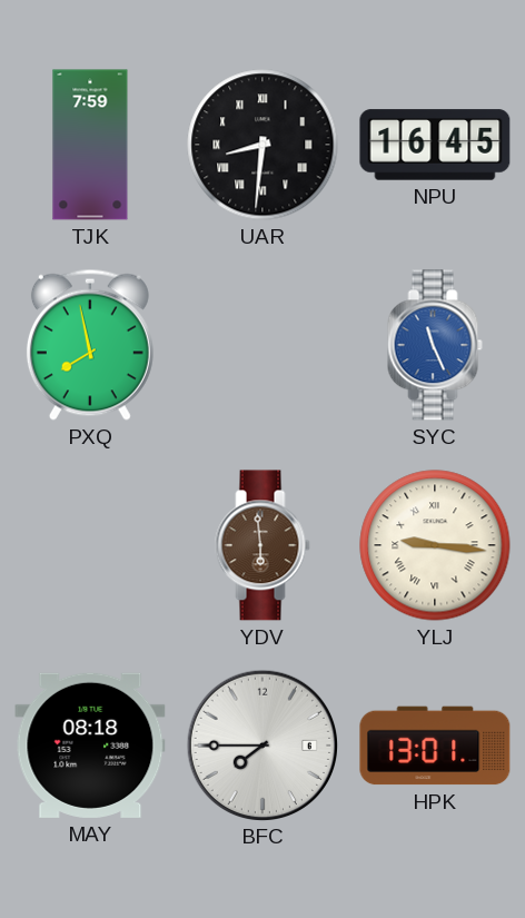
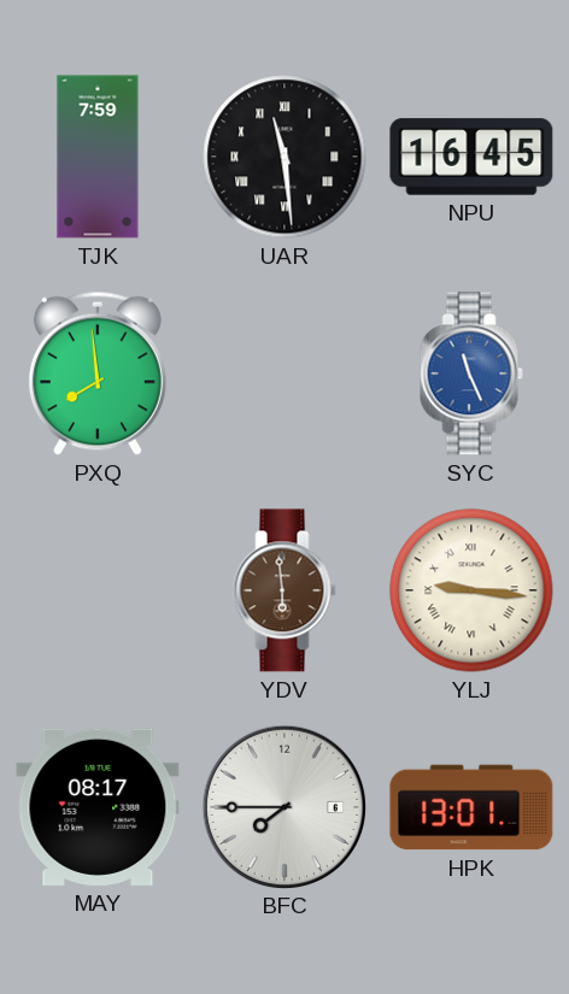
UAR: 8:31 -> 11:29
PXQ: 7:58 -> 7:59
MAY: 08:18 -> 08:17
